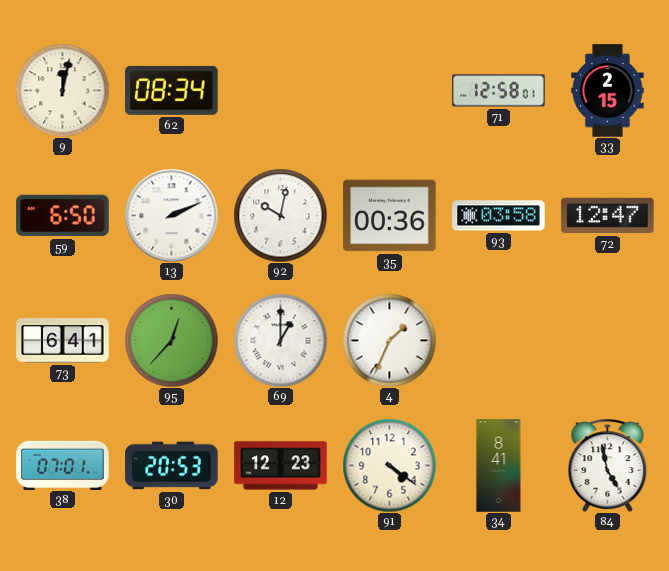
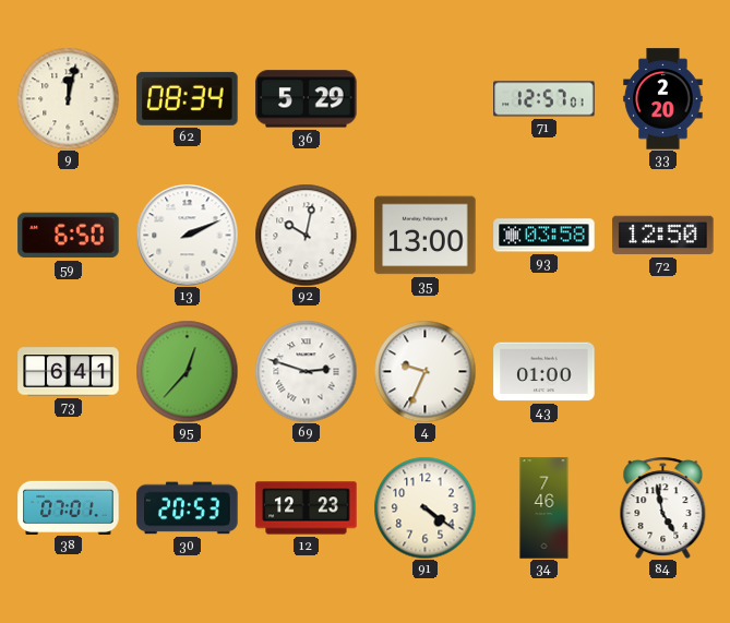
36: none -> 5:29
71: 12:58 -> 12:57
33: 2:15 -> 2:20
35: 00:36 -> 13:00
72: 12:47 -> 12:50
69: 1:00 -> 2:48
4: 1:34 -> 9:34
43: none -> 01:00
34: 8:41 -> 7:46
